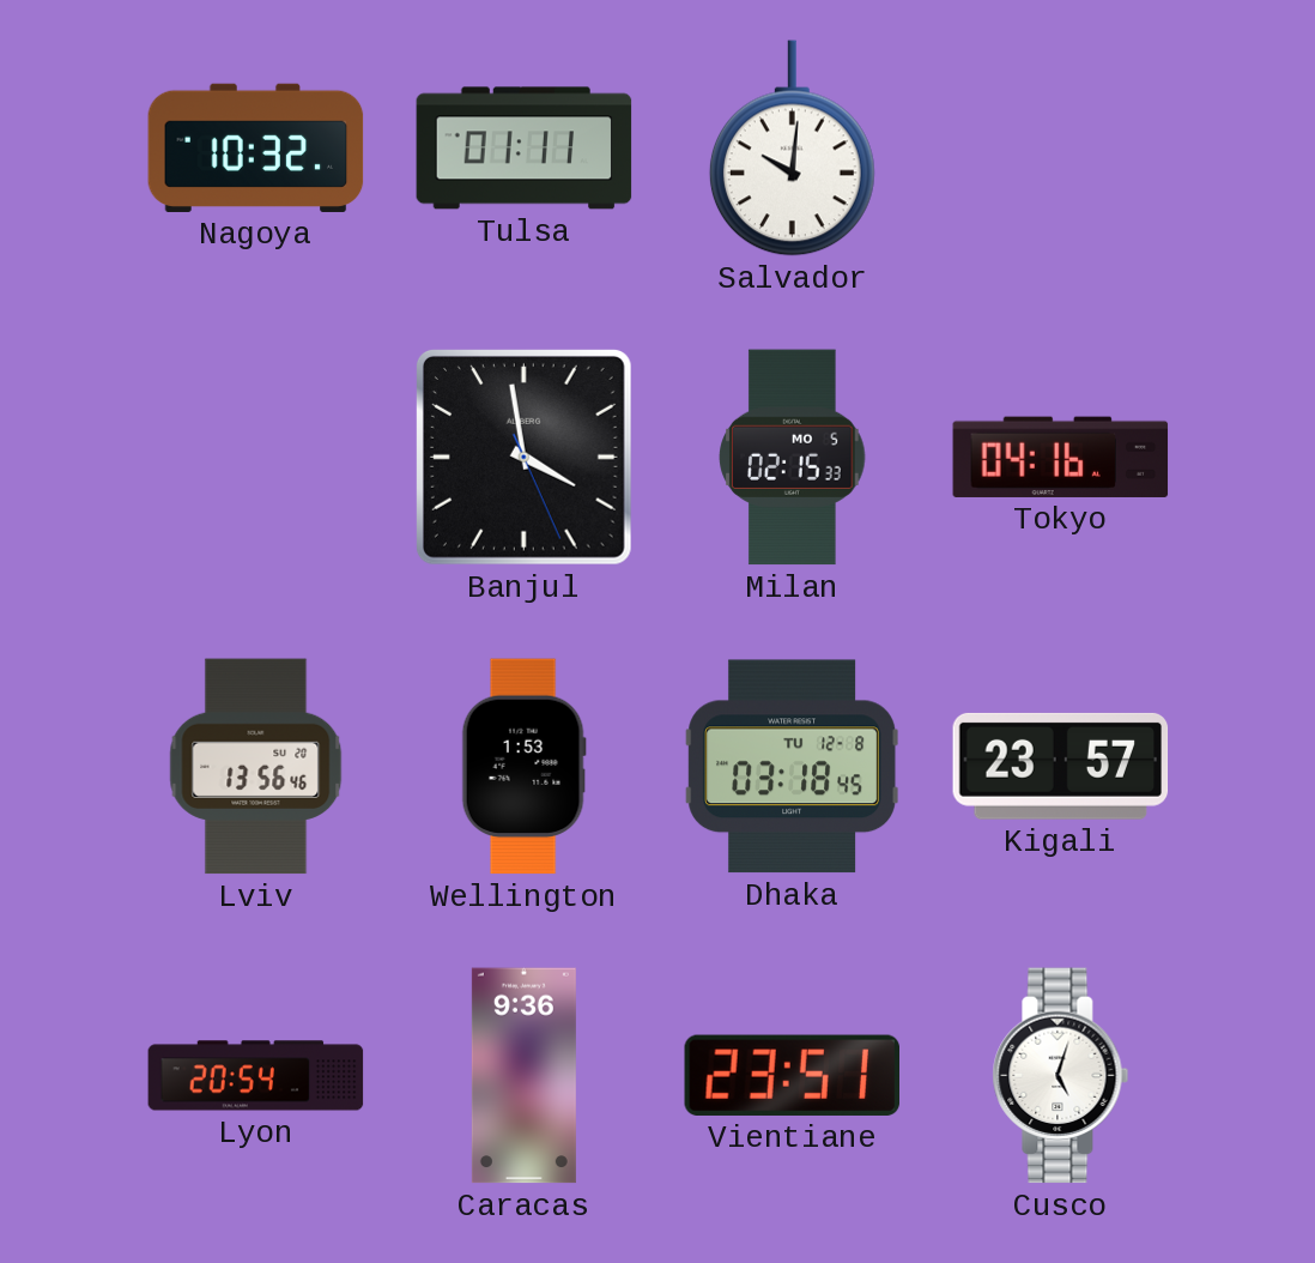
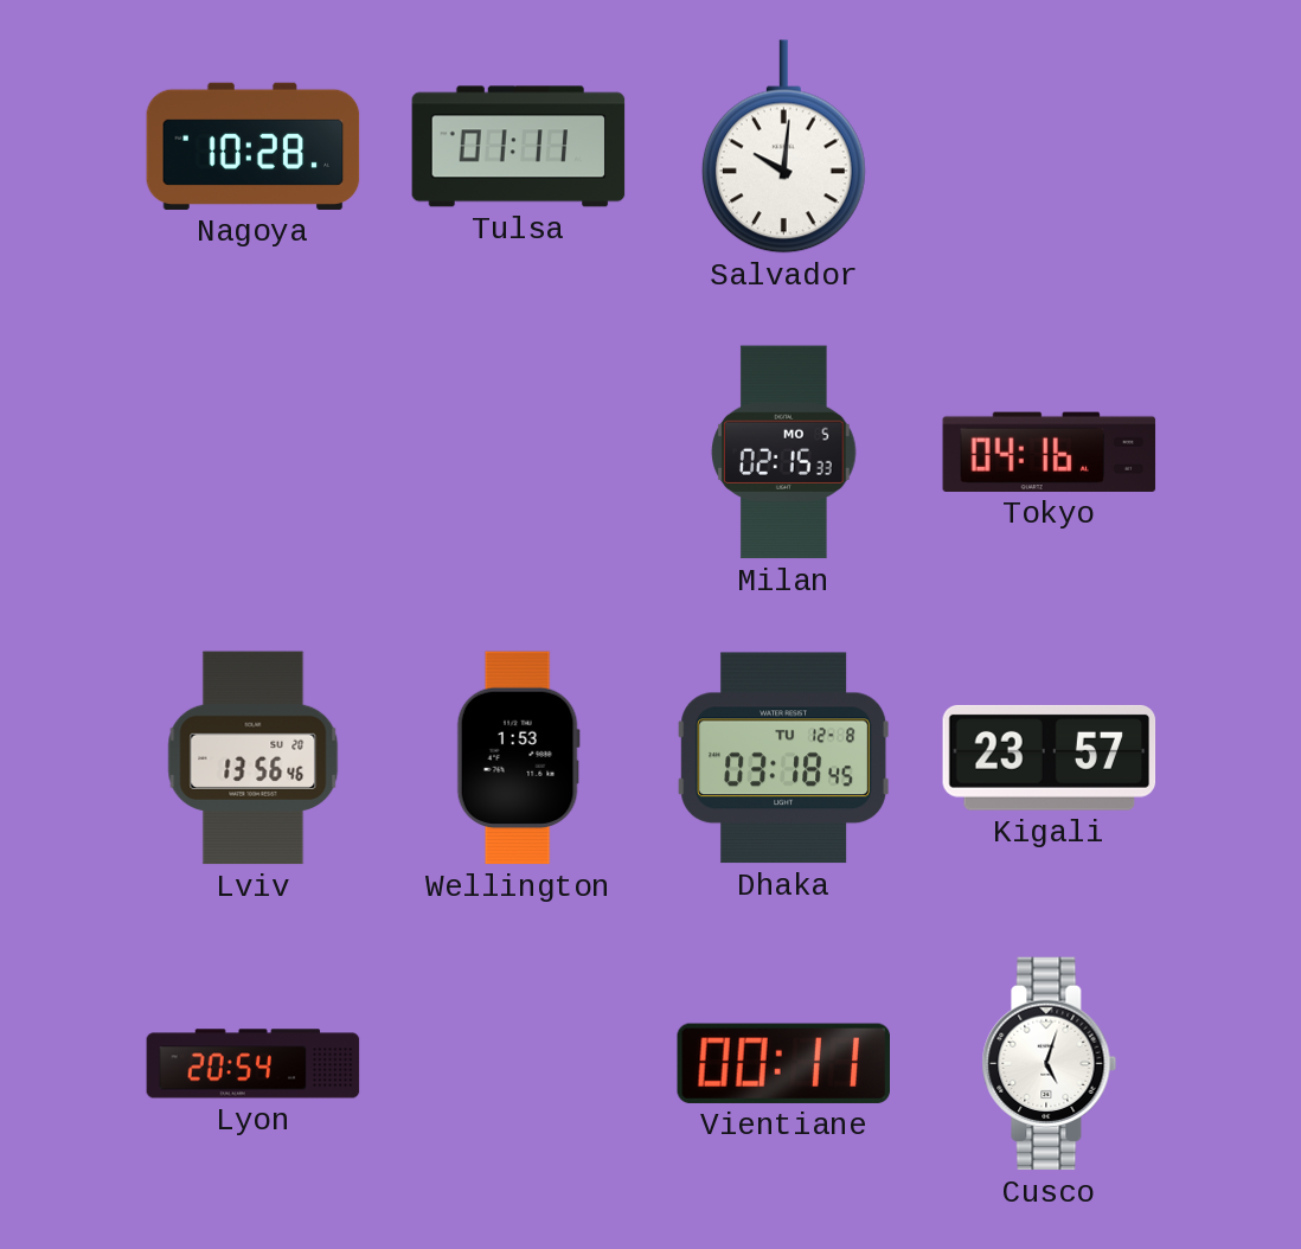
Nagoya: 10:32 -> 10:28
Banjul: 3:58 -> none
Caracas: 9:36 -> none
Vientiane: 23:51 -> 00:11
